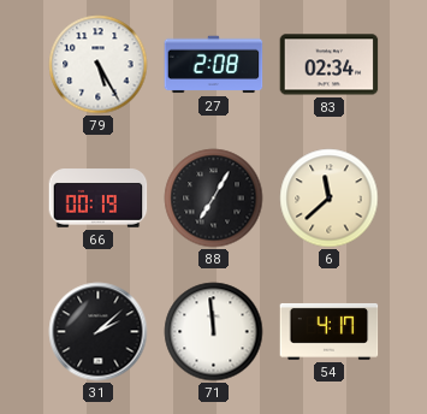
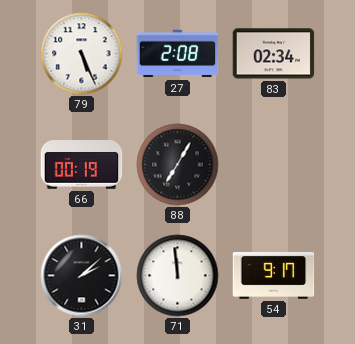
79: 5:25 -> 5:26
6: 11:38 -> none
54: 4:17 -> 9:17
